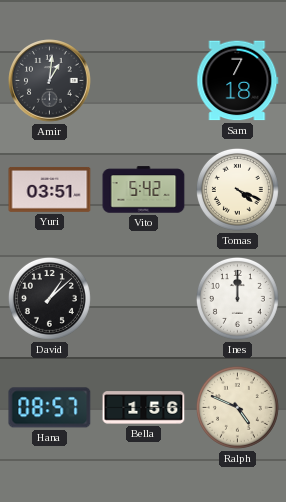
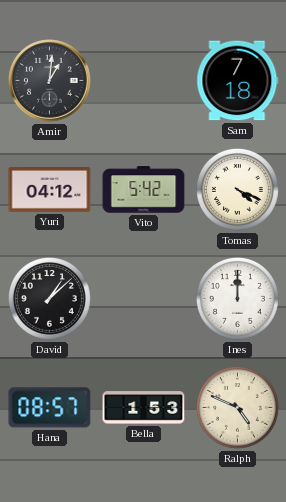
Yuri: 03:51 -> 04:12
Bella: 1:56 -> 1:53
